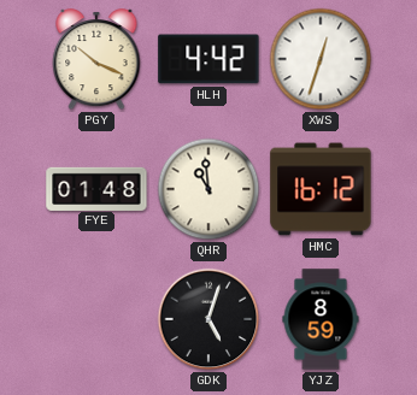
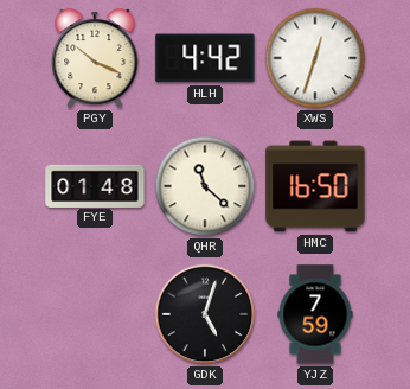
QHR: 10:59 -> 11:22
HMC: 16:12 -> 16:50
YJZ: 8:59 -> 7:59
